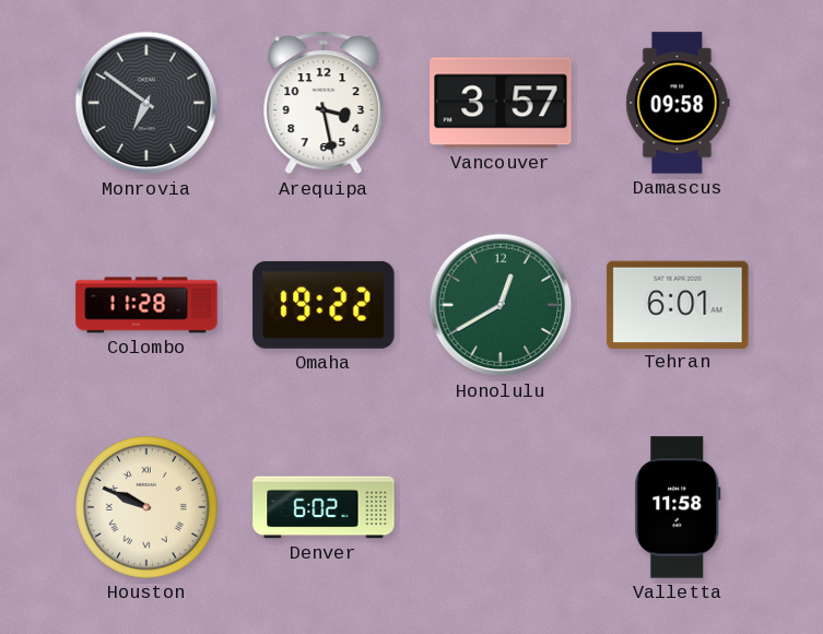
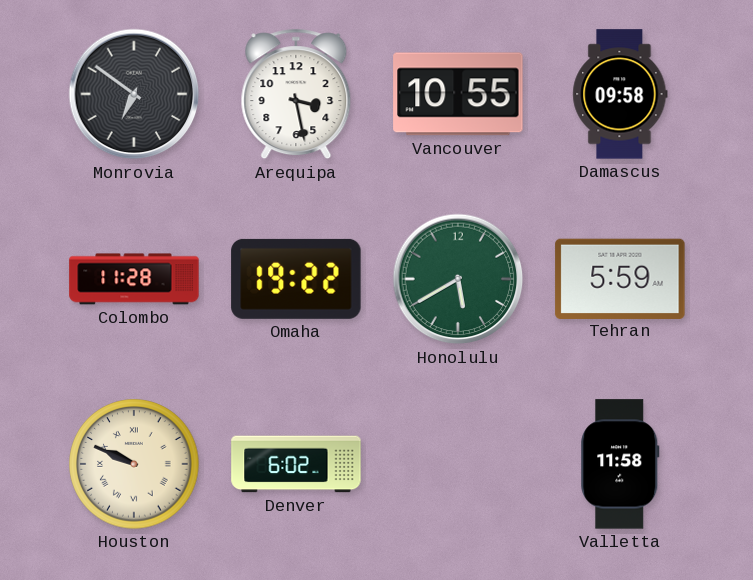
Vancouver: 3:57 -> 10:55
Honolulu: 12:40 -> 5:40
Tehran: 6:01 -> 5:59
